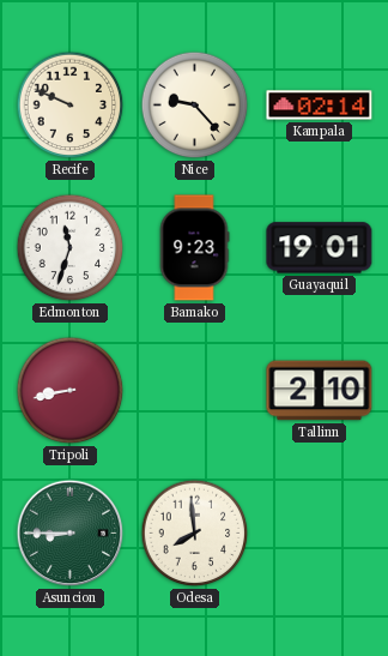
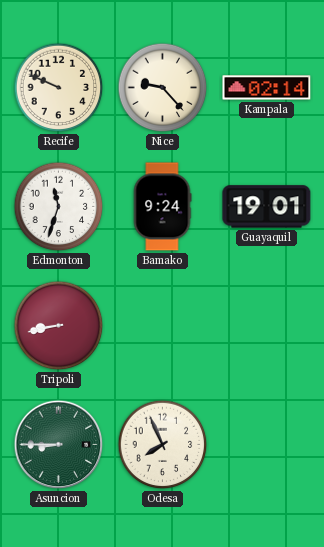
Bamako: 9:23 -> 9:24
Tallinn: 2:10 -> none
Odesa: 7:59 -> 7:56
